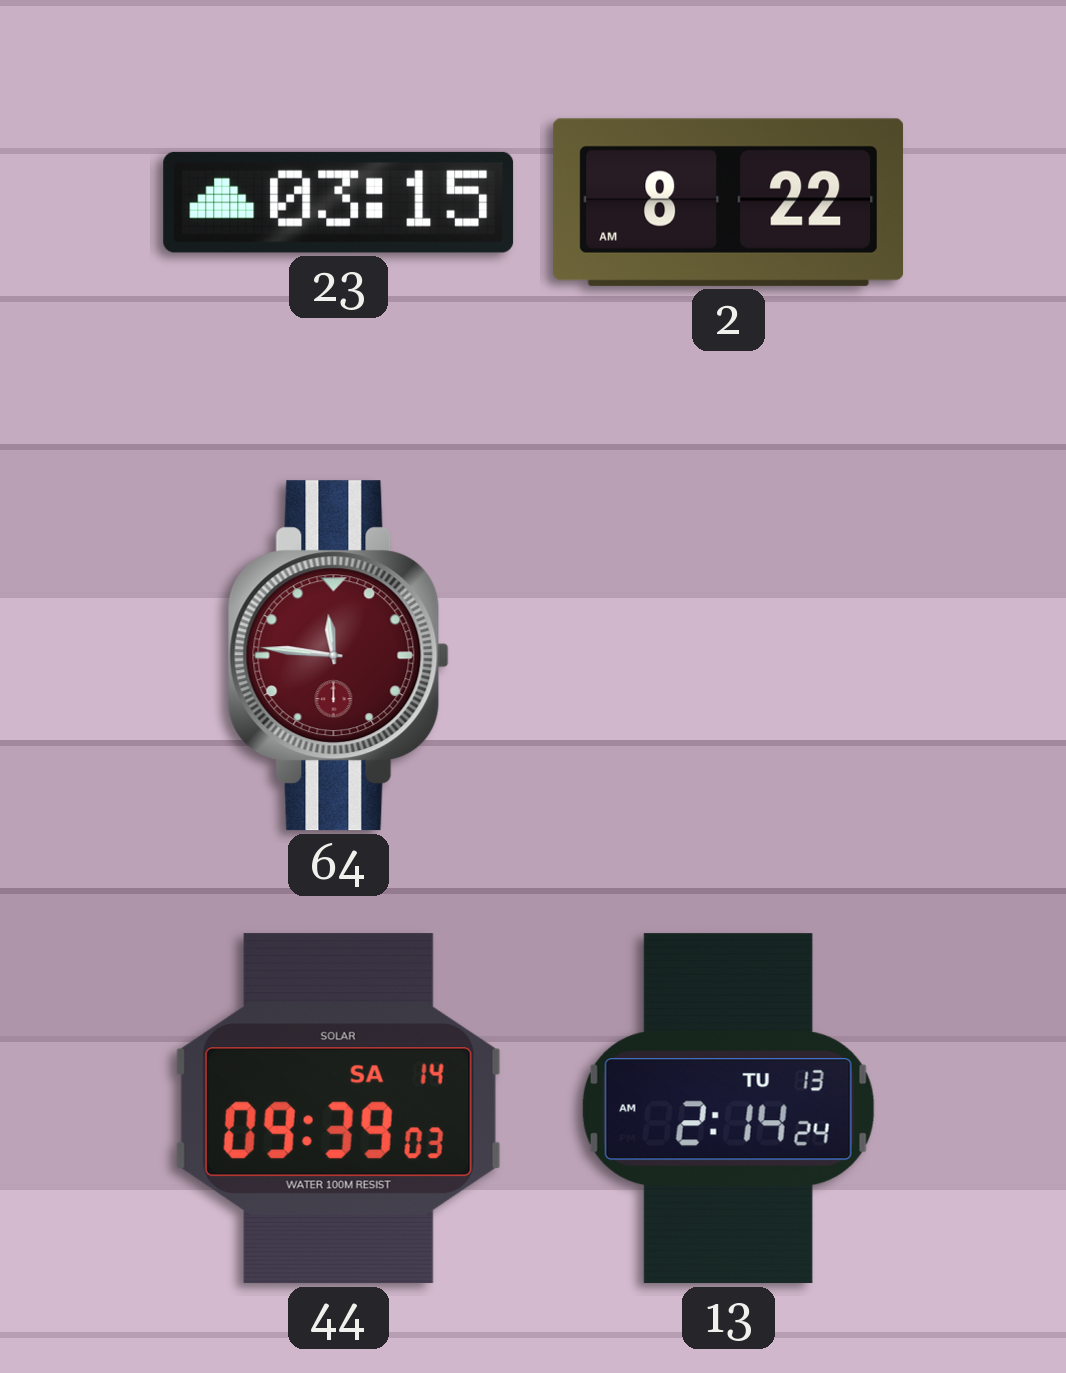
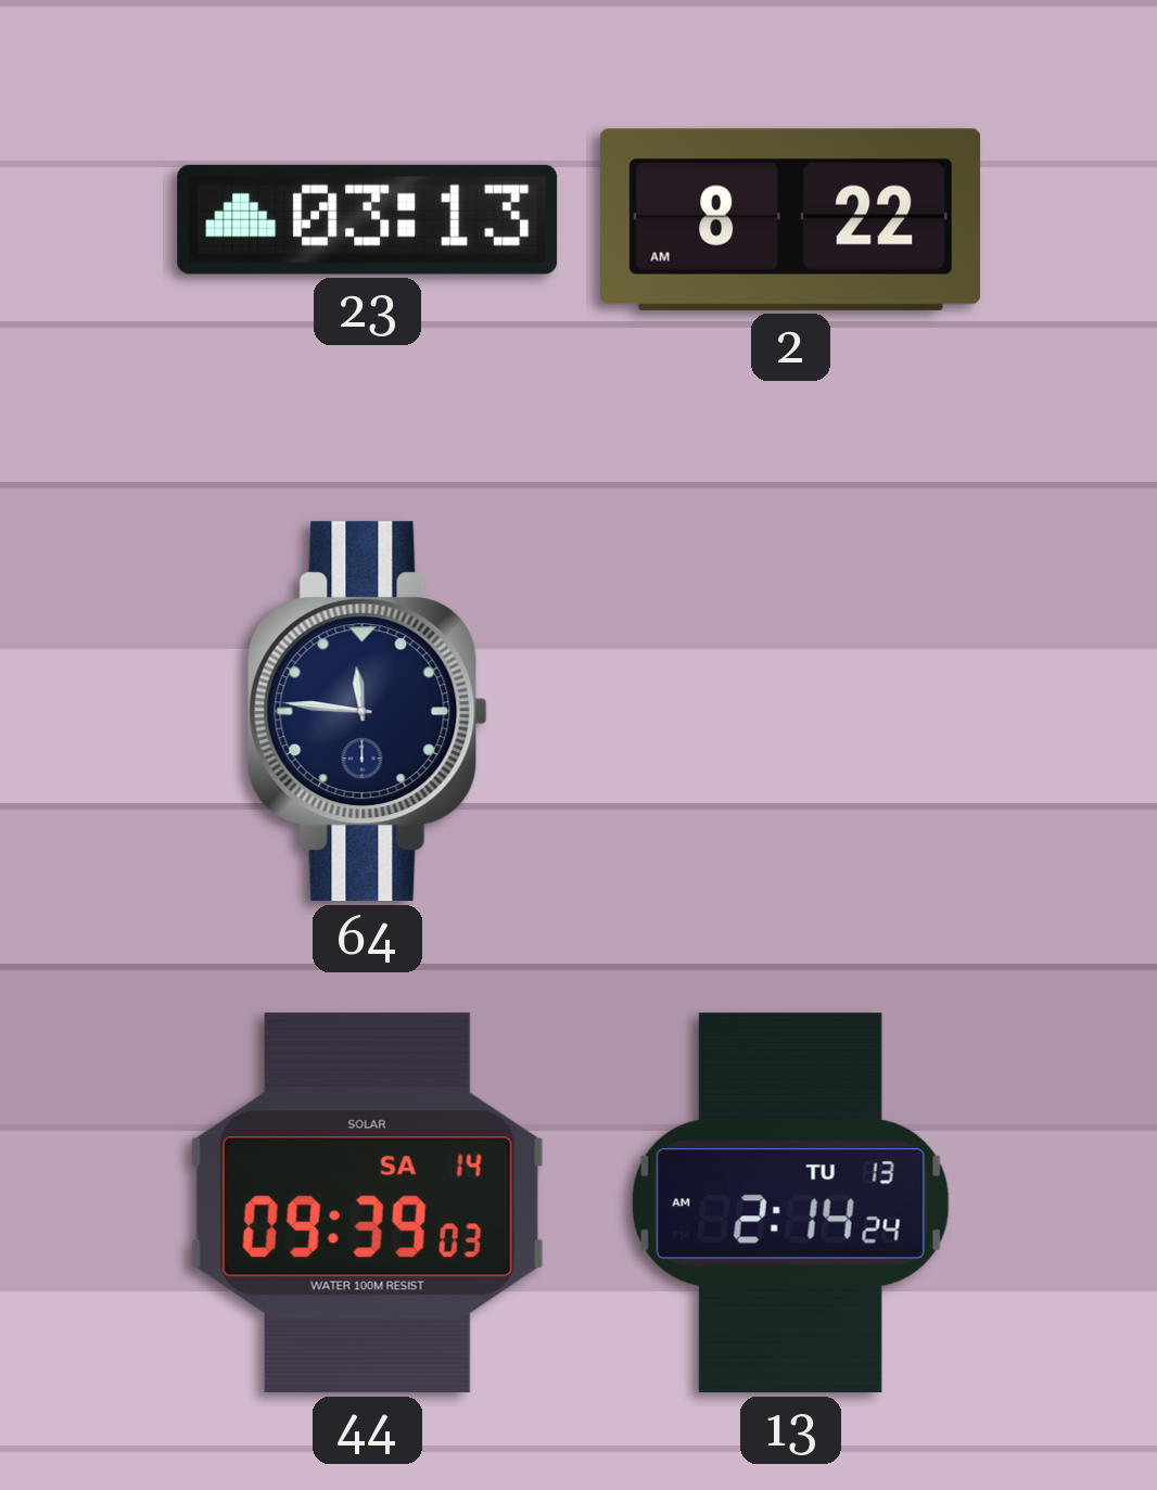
23: 03:15 -> 03:13
64 dial: burgundy -> navy
